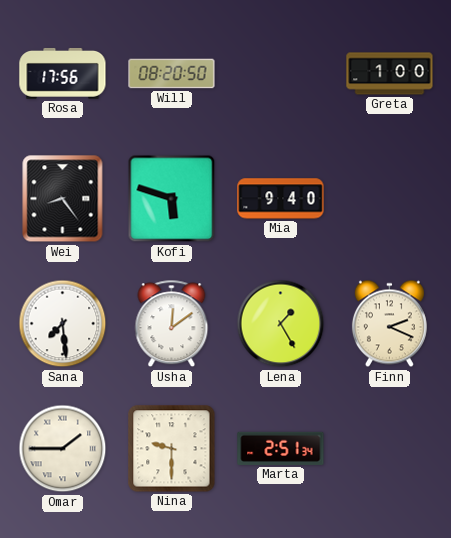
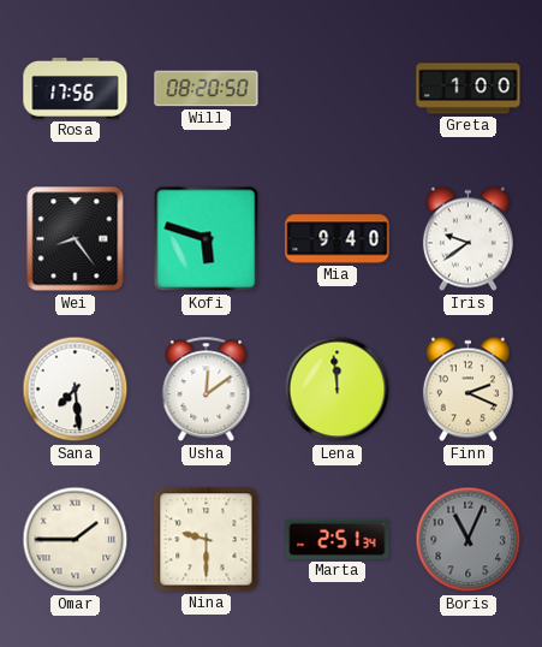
Iris: none -> 9:39
Lena: 1:25 -> 11:59
Boris: none -> 11:04
